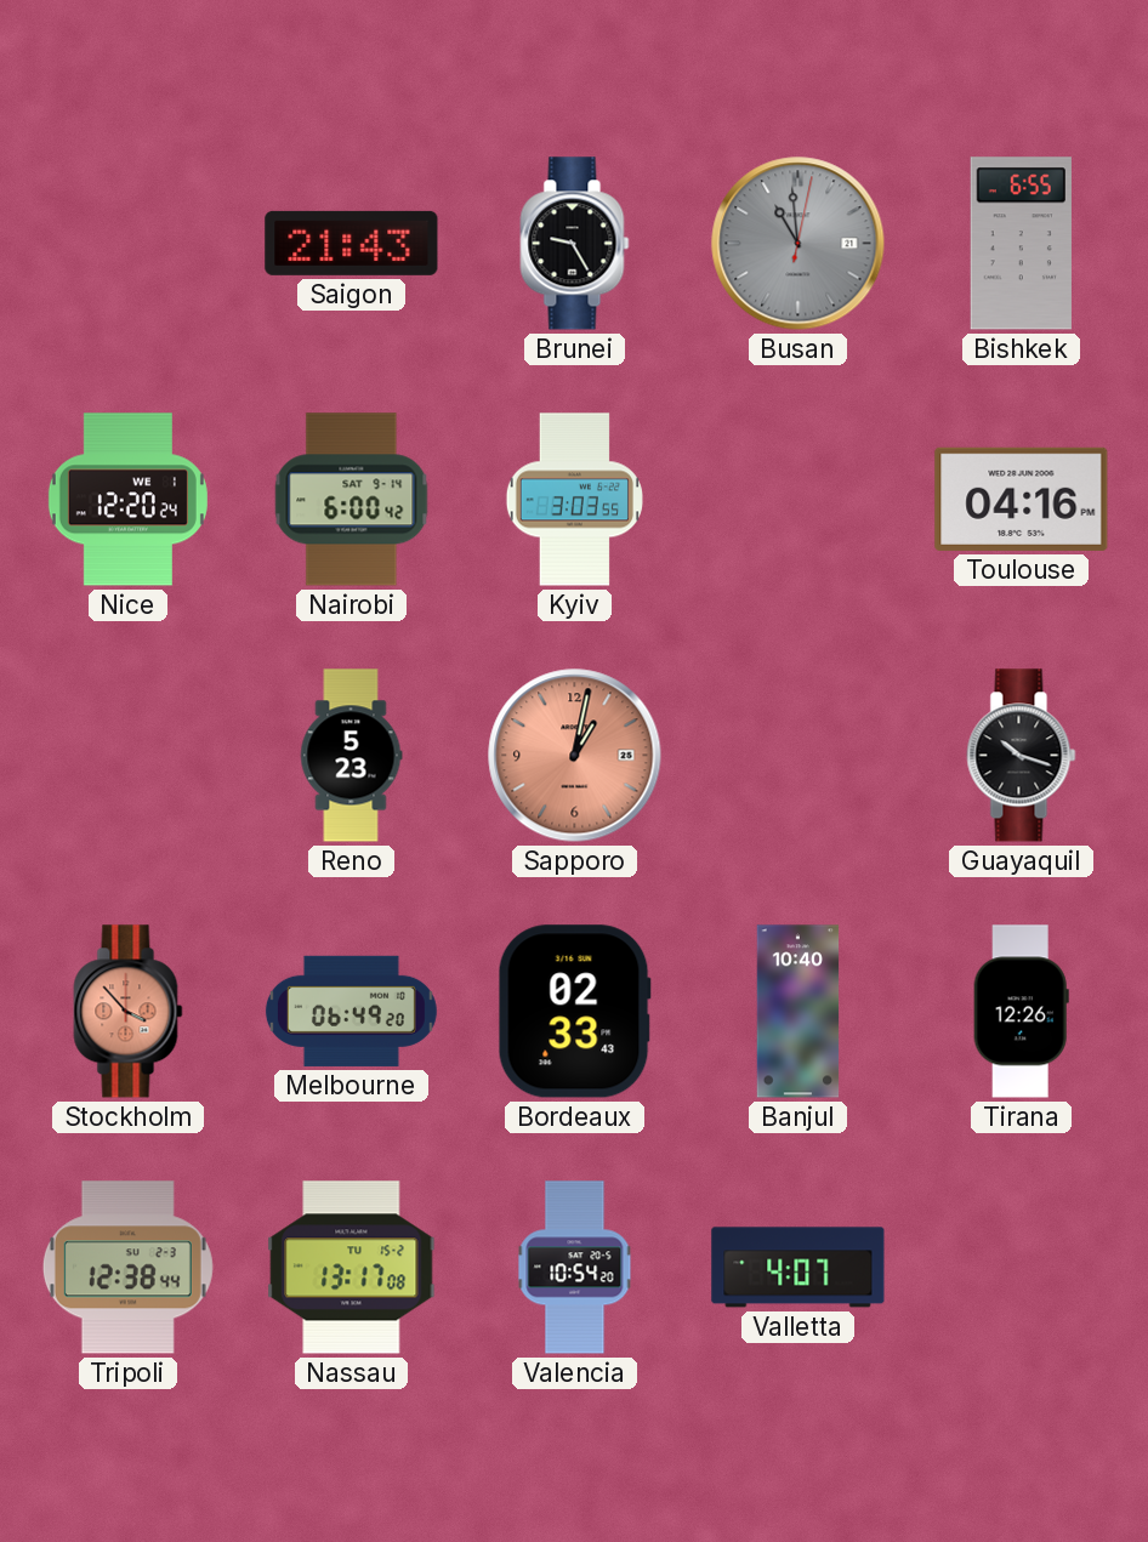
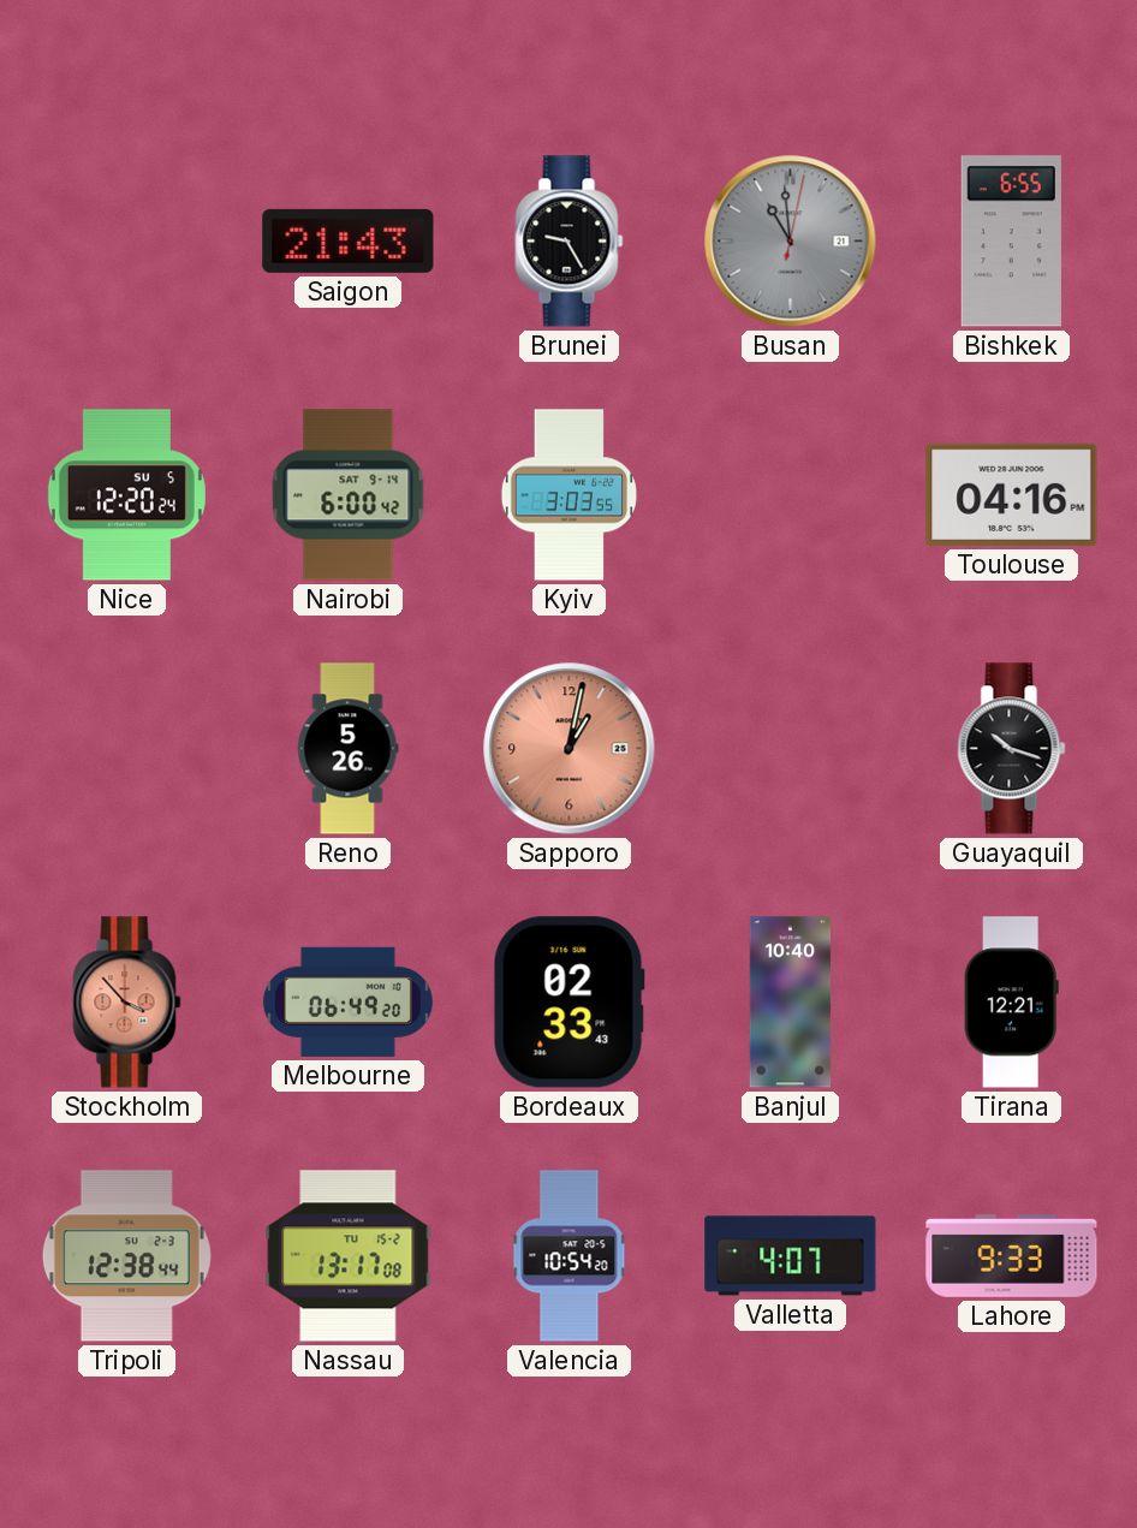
Nice date: WE 1 -> SU 5
Reno: 5:23 -> 5:26
Tirana: 12:26 -> 12:21
Lahore: none -> 9:33
